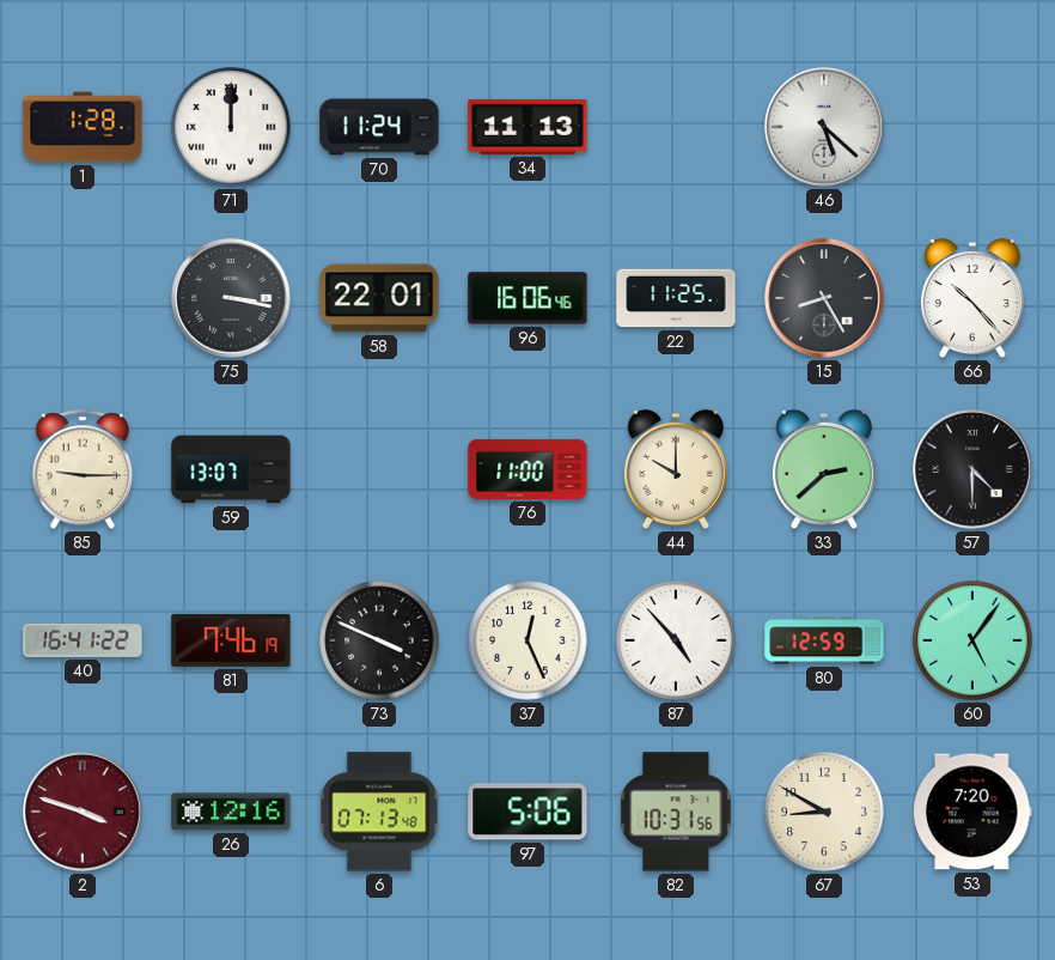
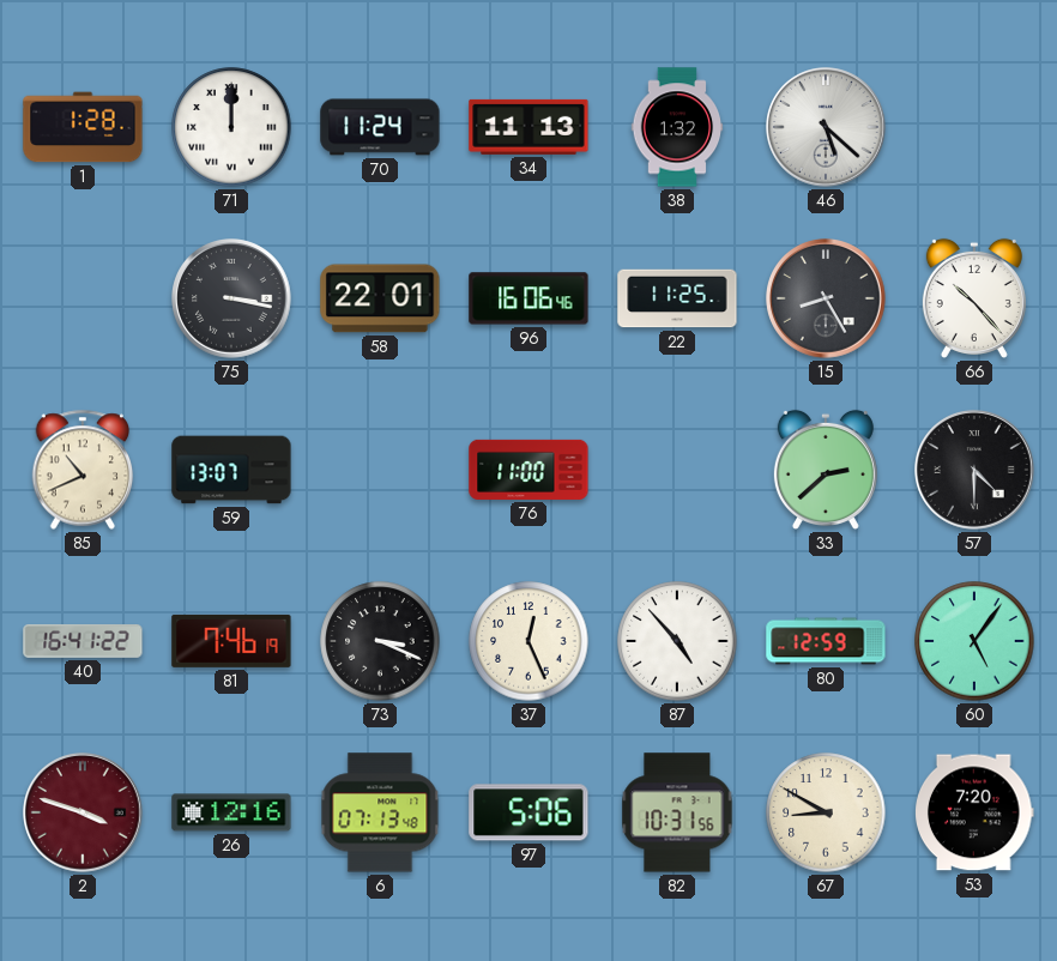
38: none -> 1:32
85: 9:15 -> 10:41
44: 10:00 -> none
73: 3:49 -> 3:19
